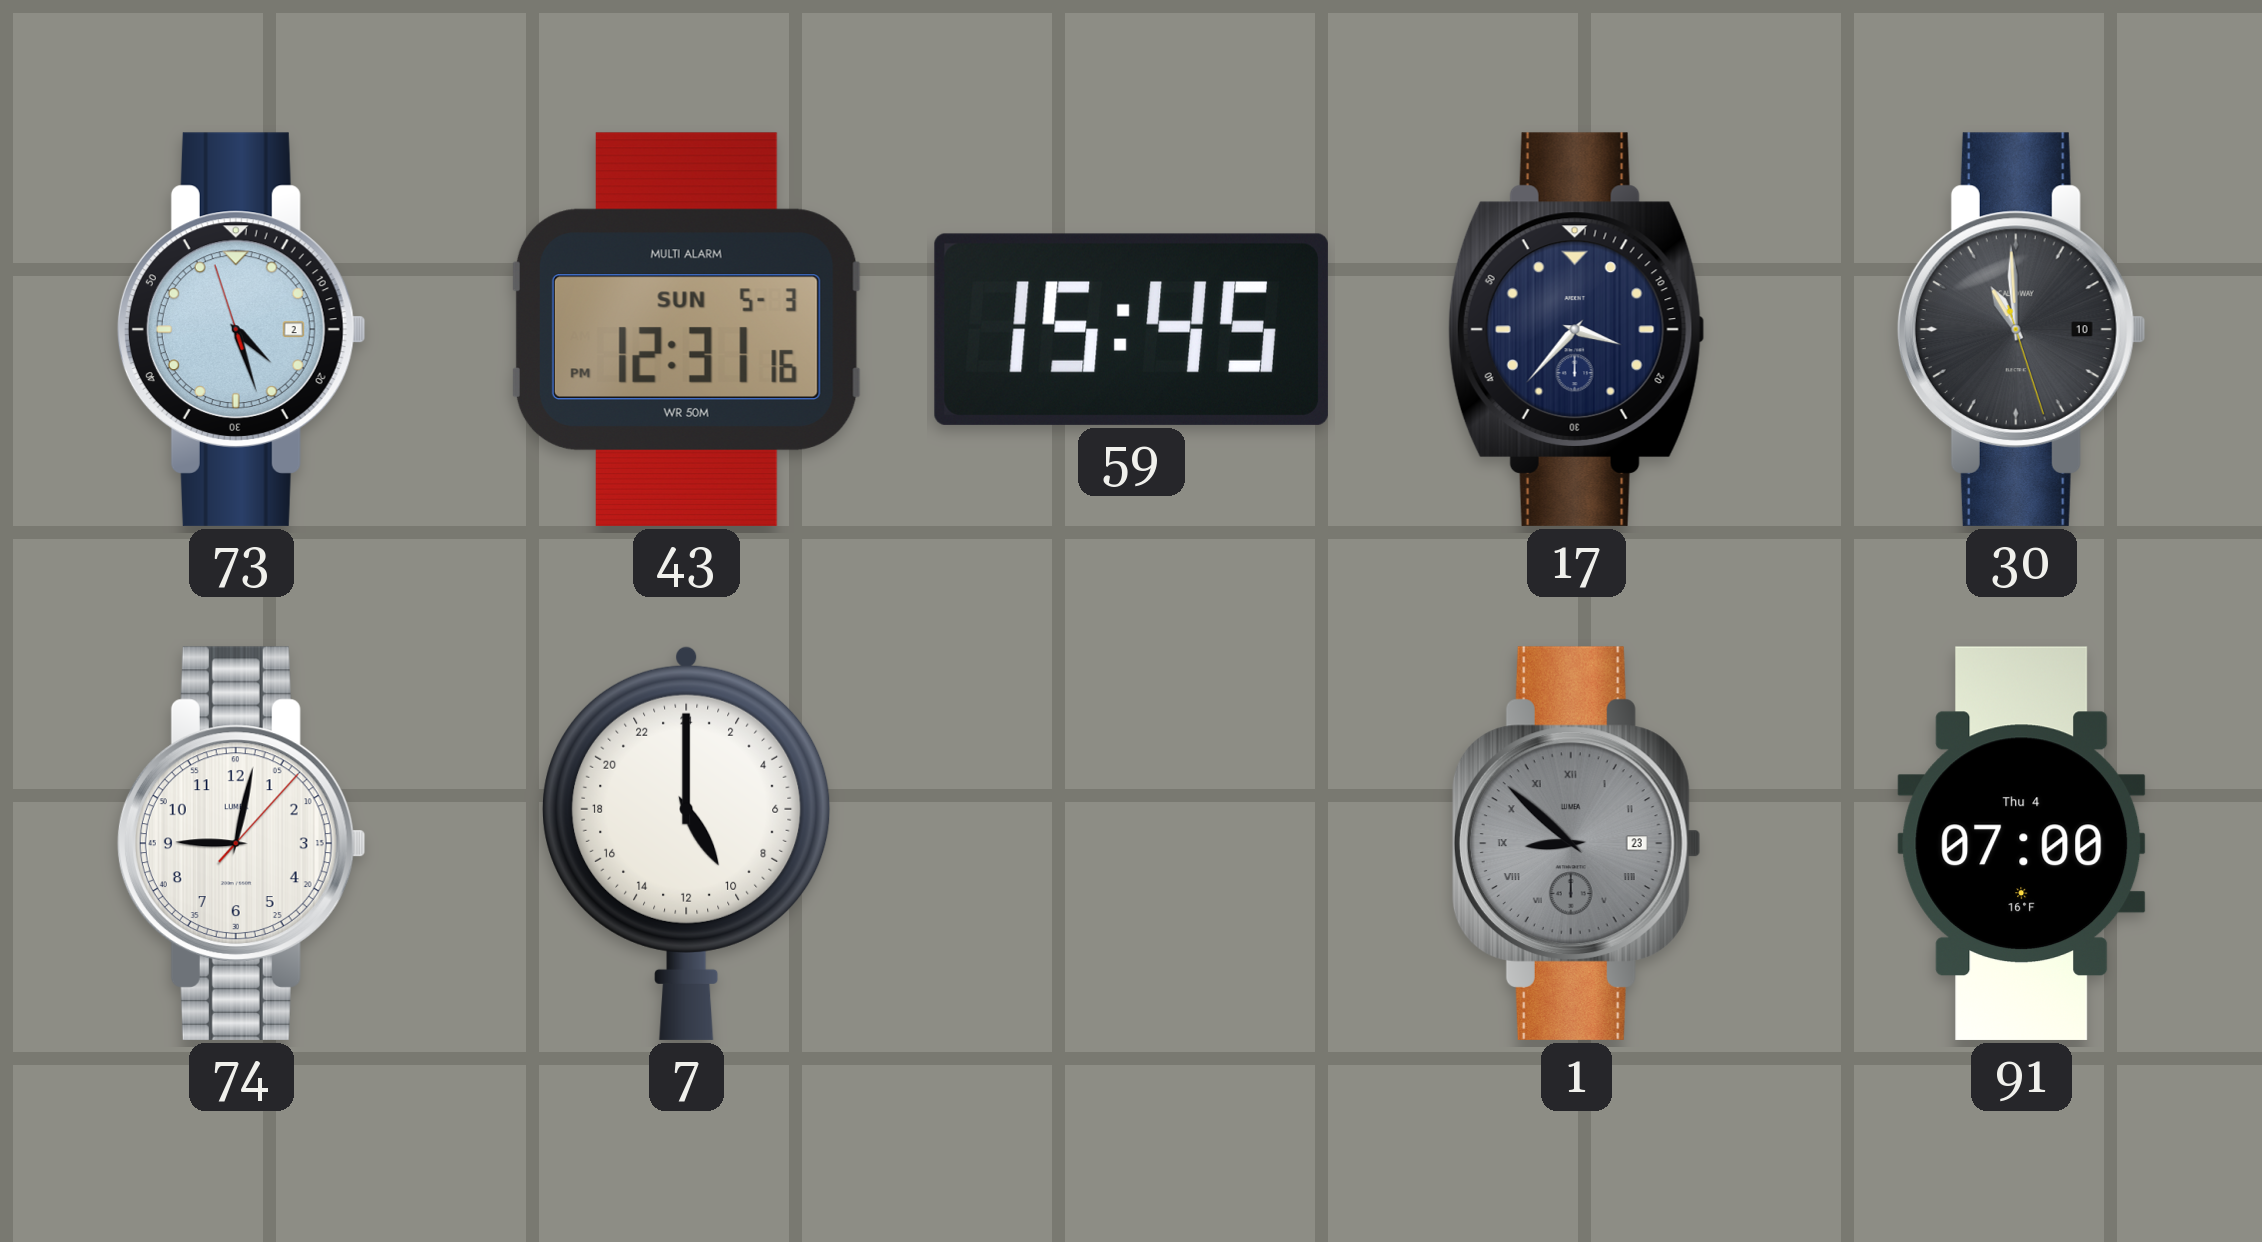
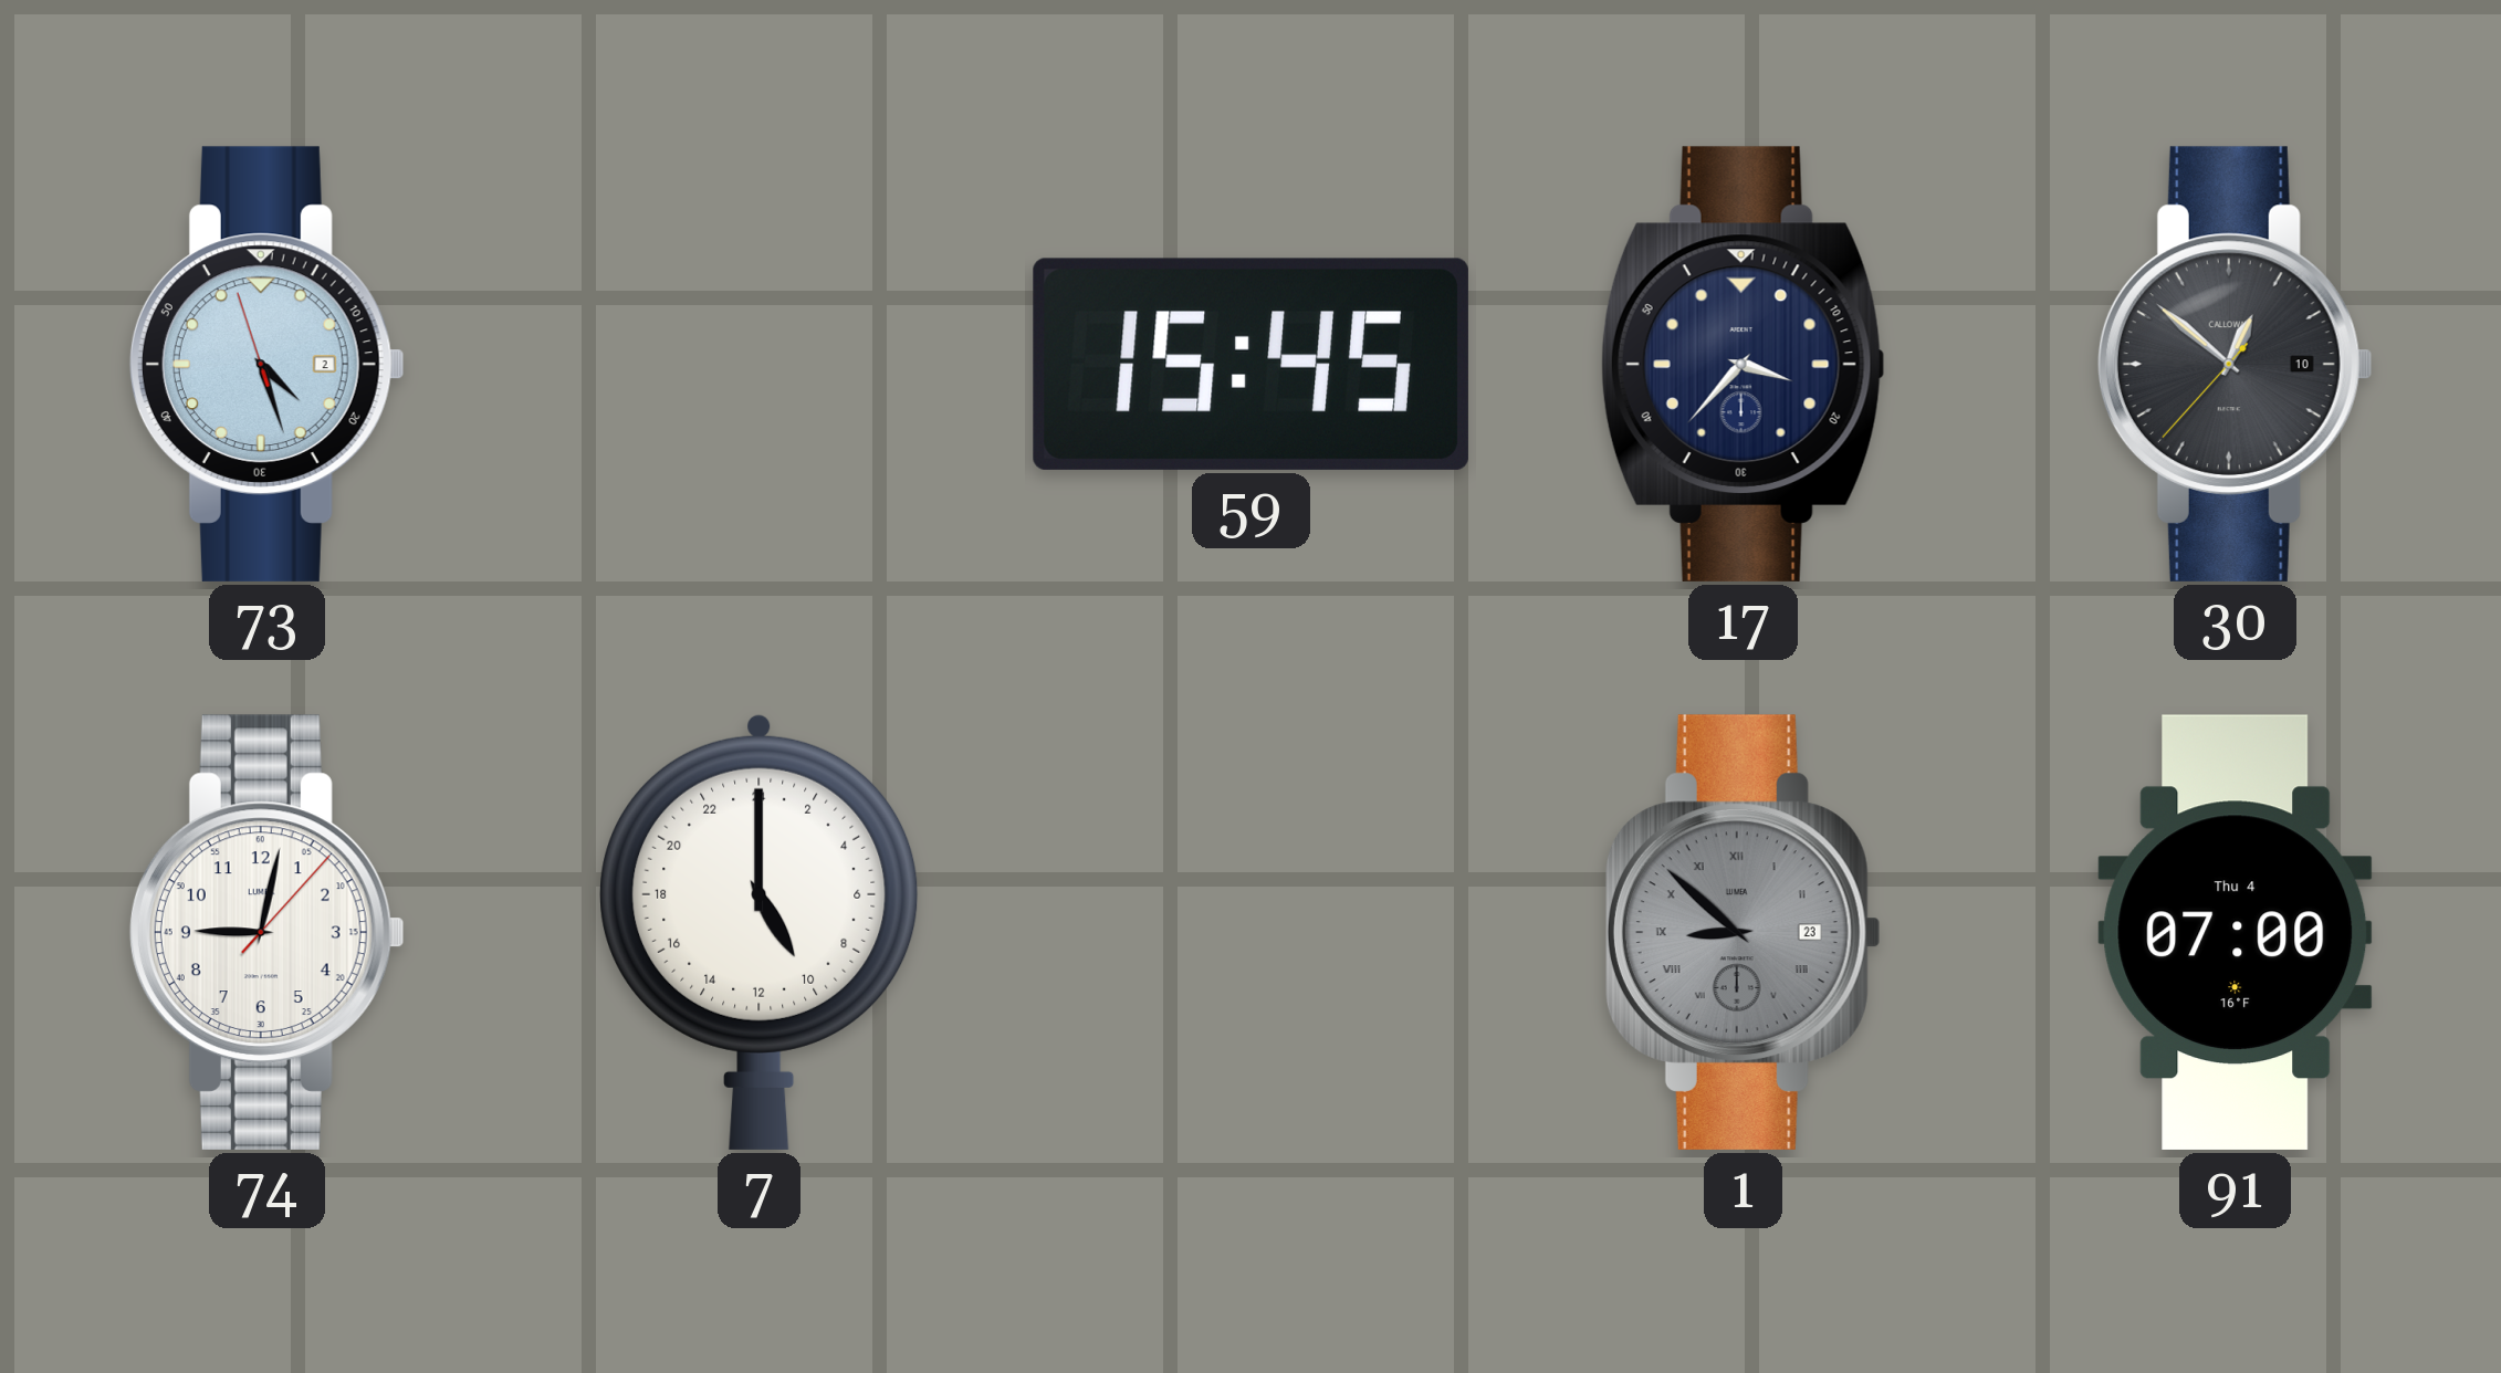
43: 12:31 -> none
30: 10:59 -> 12:51
